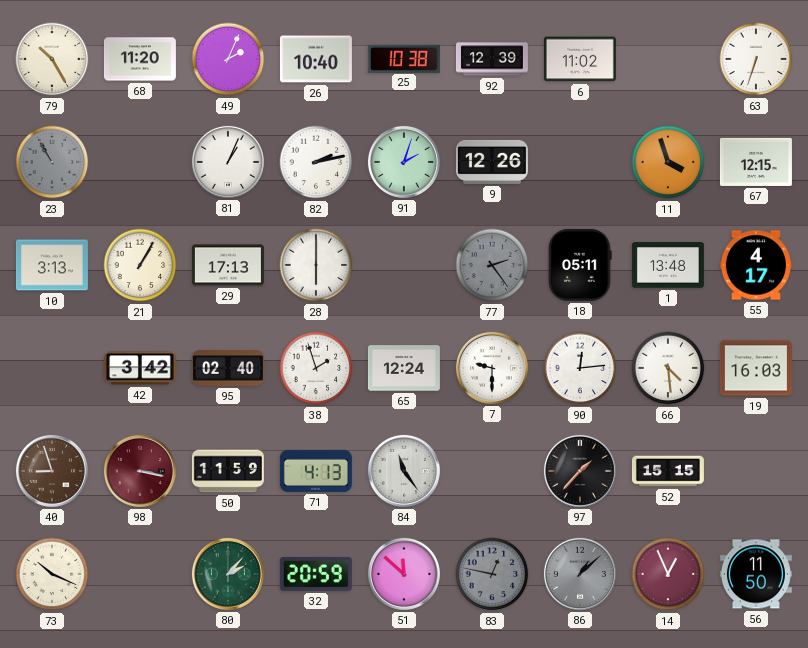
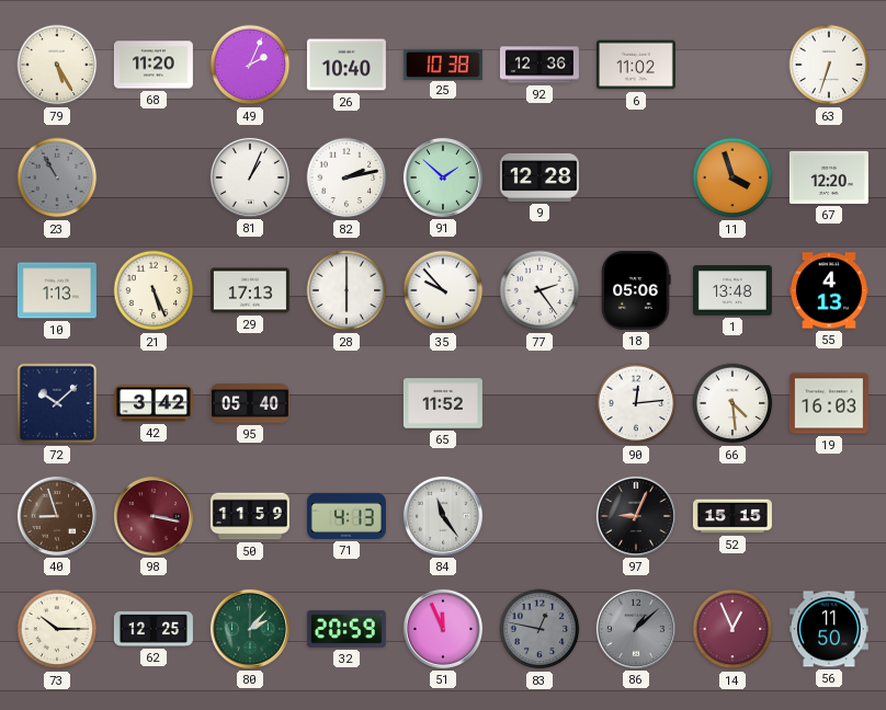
79: 10:25 -> 5:25
92: 12:39 -> 12:36
91: 2:03 -> 1:52
9: 12:26 -> 12:28
67: 12:15 -> 12:20
10: 3:13 -> 1:13
21: 1:05 -> 5:26
35: none -> 9:53
77 dial: grey -> white
18: 05:11 -> 05:06
55: 4:17 -> 4:13
72: none -> 10:08
95: 02:40 -> 05:40
38: 1:57 -> none
65: 12:24 -> 11:52
7: 9:30 -> none
97: 1:37 -> 9:04
73: 10:19 -> 10:15
62: none -> 12:25
51: 11:52 -> 11:56
